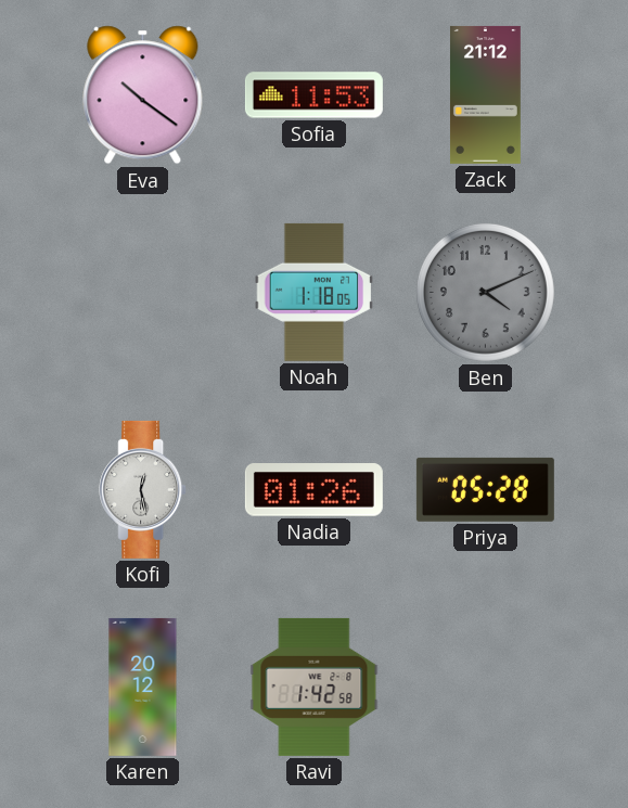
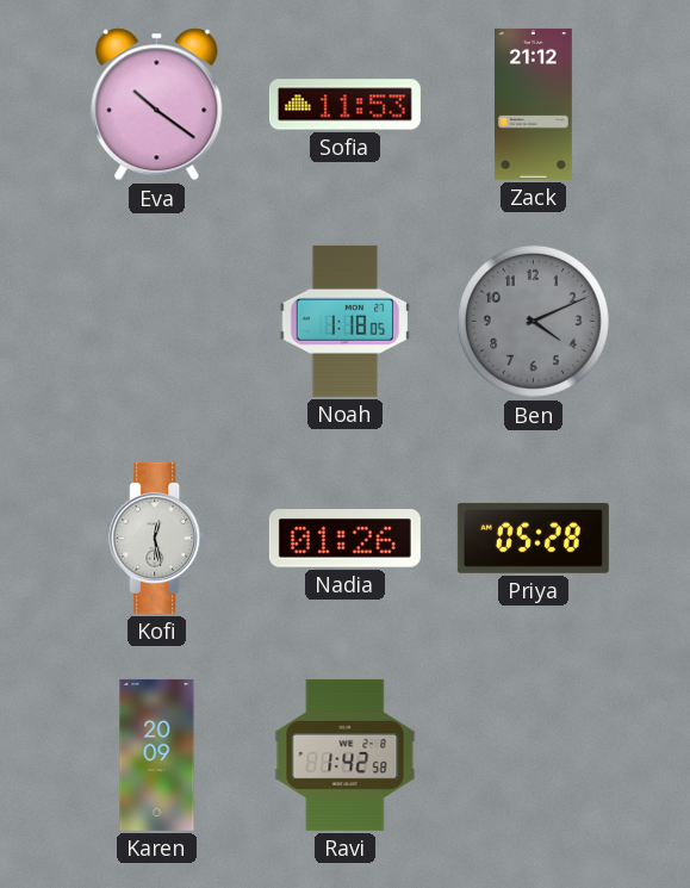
Karen: 20:12 -> 20:09
